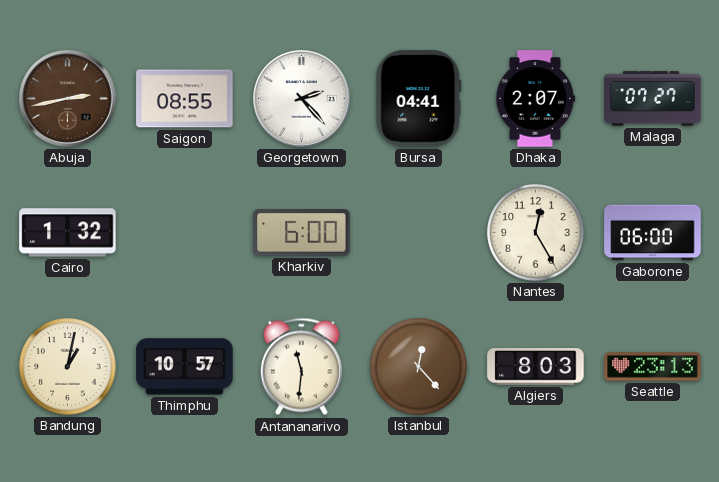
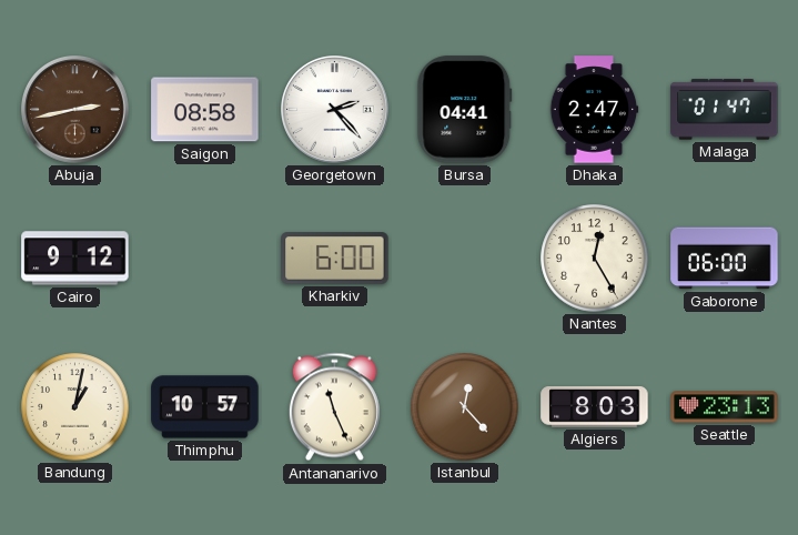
Saigon: 08:55 -> 08:58
Dhaka: 2:07 -> 2:47
Malaga: 07:27 -> 01:47
Cairo: 1:32 -> 9:12
Antananarivo: 11:31 -> 11:26
